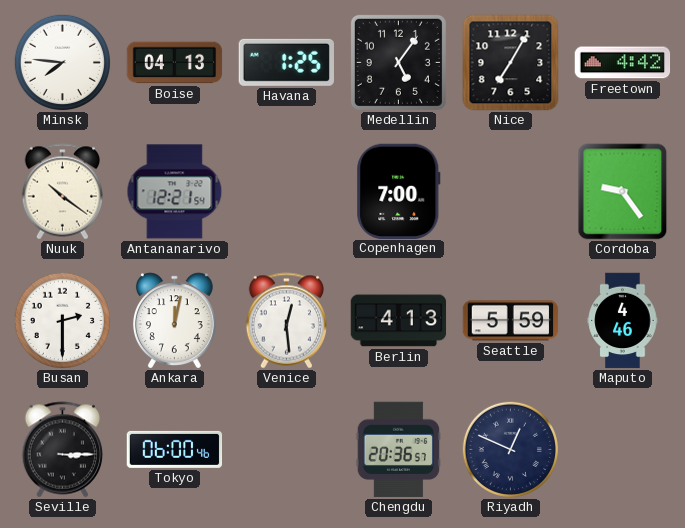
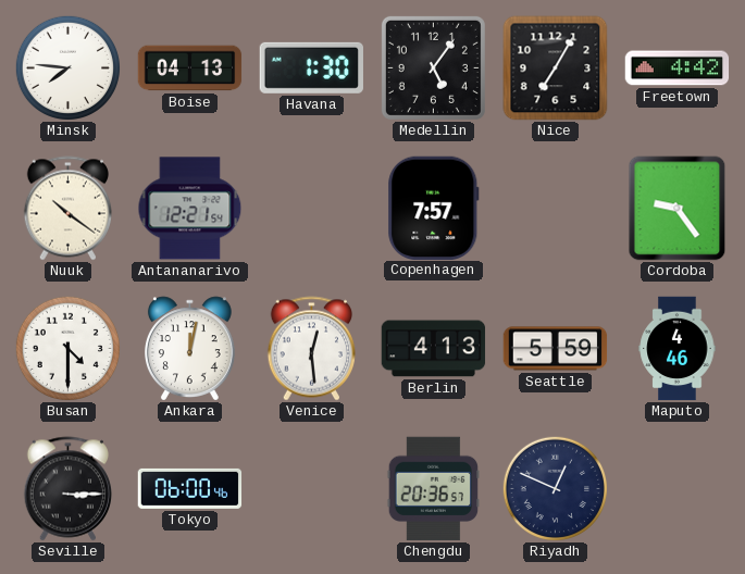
Havana: 1:25 -> 1:30
Copenhagen: 7:00 -> 7:57
Busan: 2:30 -> 4:30
